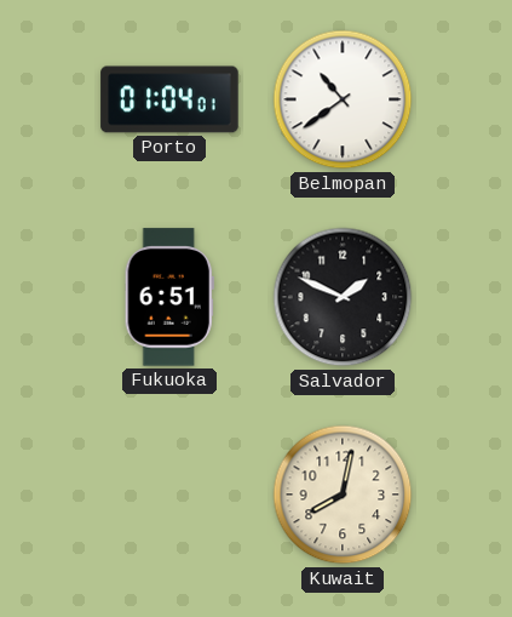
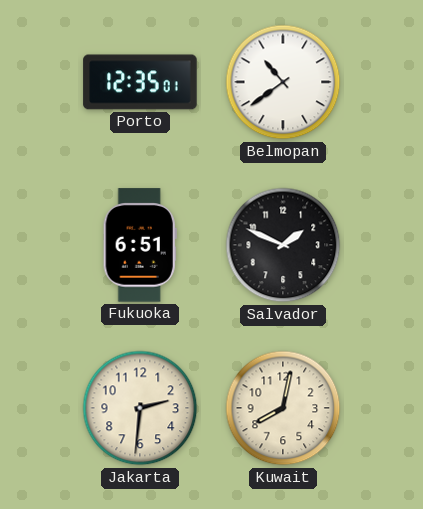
Porto: 01:04 -> 12:35
Jakarta: none -> 2:31
